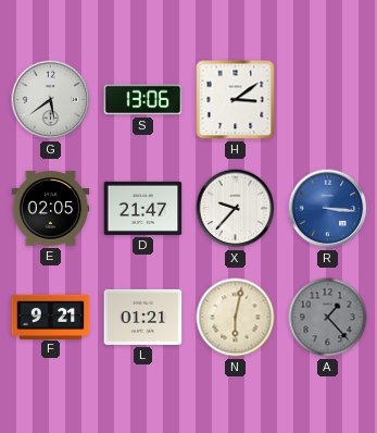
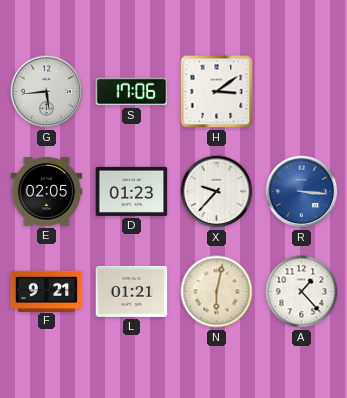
G: 5:39 -> 5:44
S: 13:06 -> 17:06
D: 21:47 -> 01:23
A dial: grey -> white
